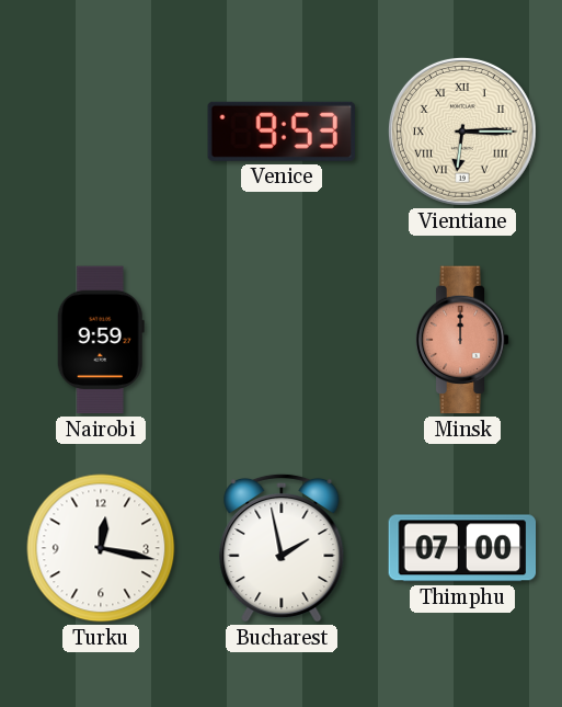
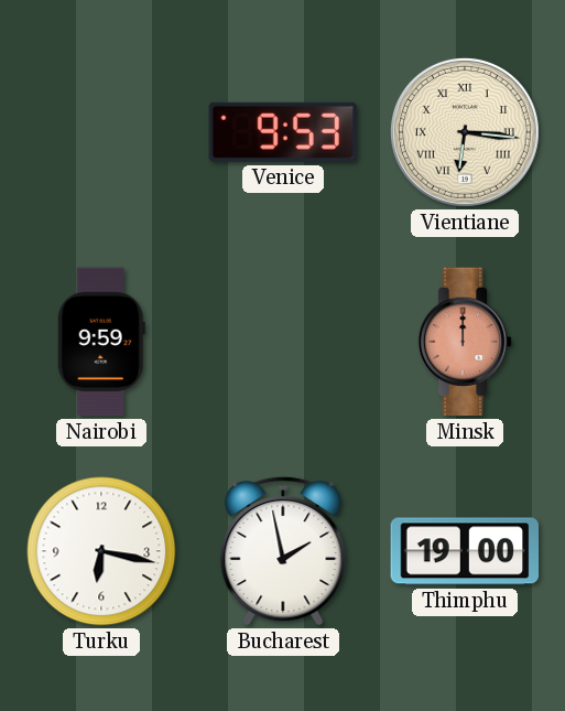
Vientiane: 6:15 -> 6:16
Turku: 12:17 -> 6:17
Thimphu: 07:00 -> 19:00
